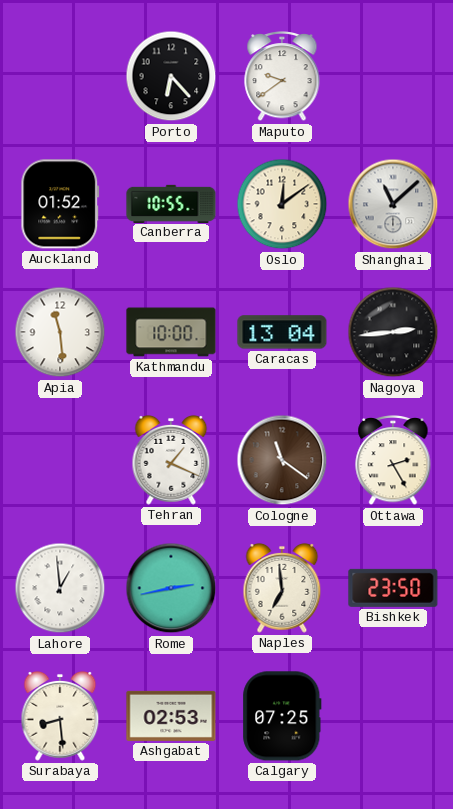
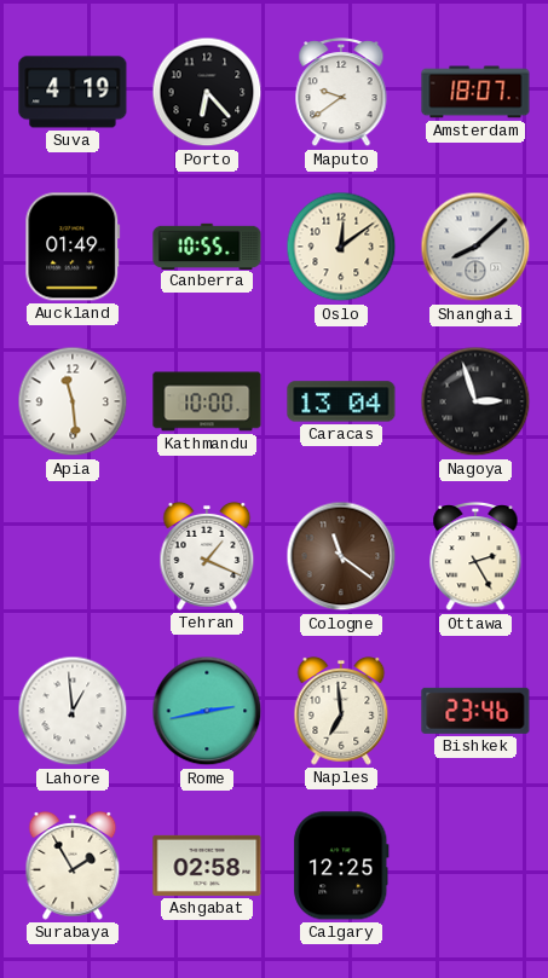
Suva: none -> 4:19
Amsterdam: none -> 18:07
Auckland: 01:52 -> 01:49
Shanghai: 11:08 -> 8:08
Nagoya: 2:44 -> 2:57
Bishkek: 23:50 -> 23:46
Surabaya: 8:29 -> 1:55
Ashgabat: 02:53 -> 02:58
Calgary: 07:25 -> 12:25
